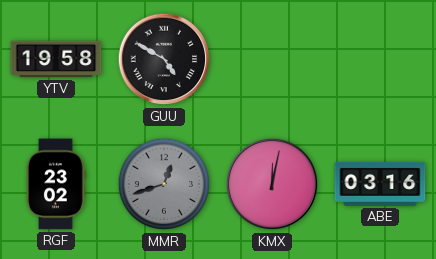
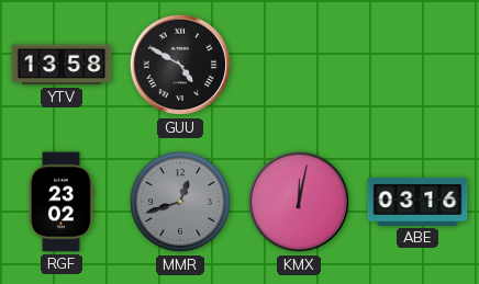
YTV: 19:58 -> 13:58
